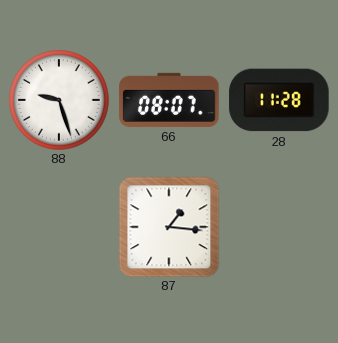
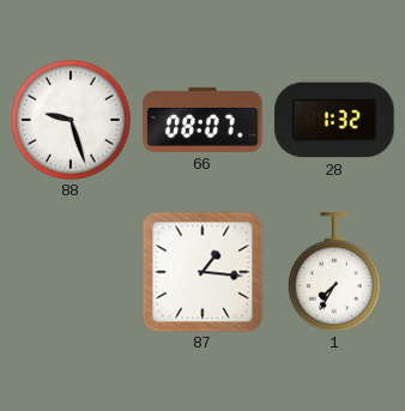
28: 11:28 -> 1:32
1: none -> 7:35
